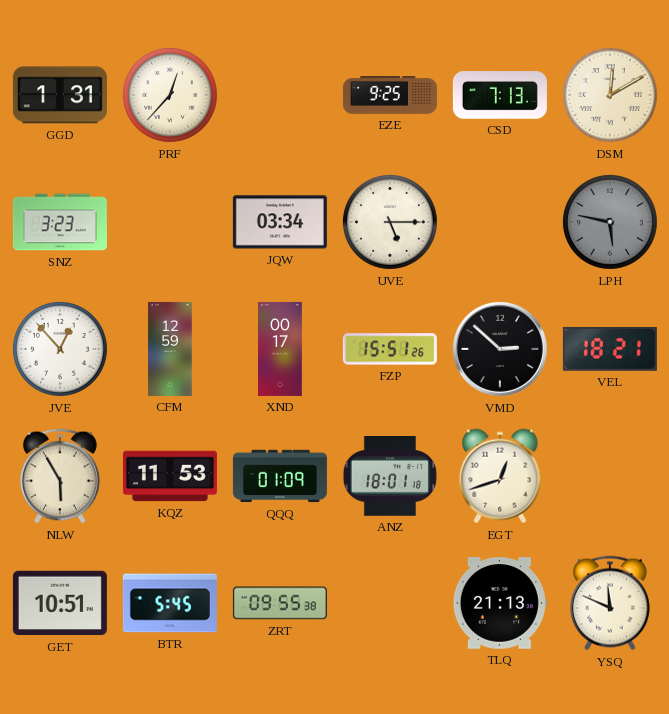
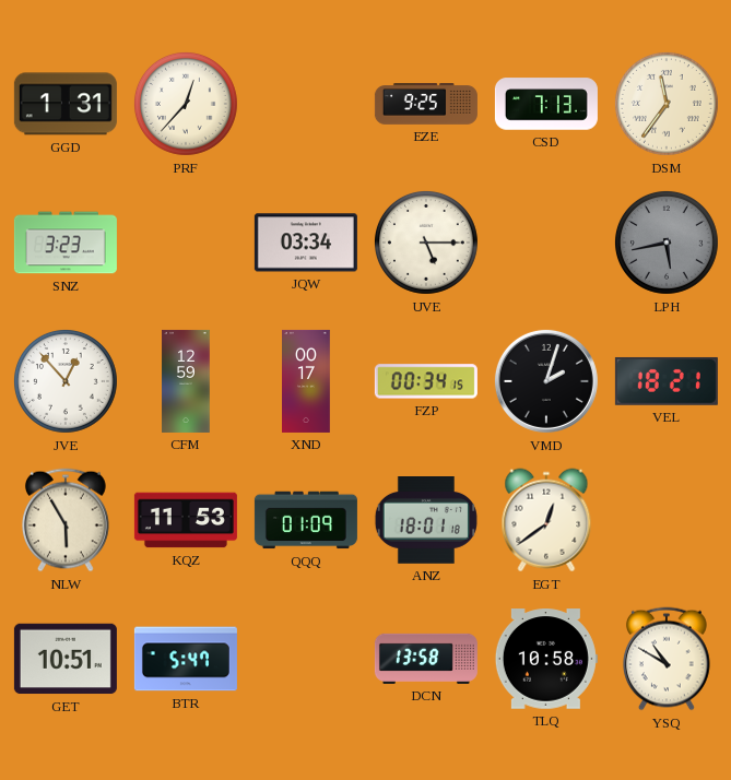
DSM: 12:10 -> 11:36
LPH: 5:47 -> 5:43
FZP: 15:51 -> 00:34
VMD: 2:52 -> 2:03
EGT: 12:42 -> 12:39
BTR: 5:45 -> 5:47
ZRT: 09:55 -> none
DCN: none -> 13:58
TLQ: 21:13 -> 10:58
YSQ: 11:49 -> 10:50
